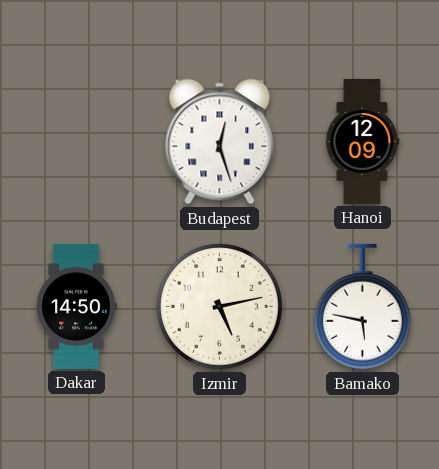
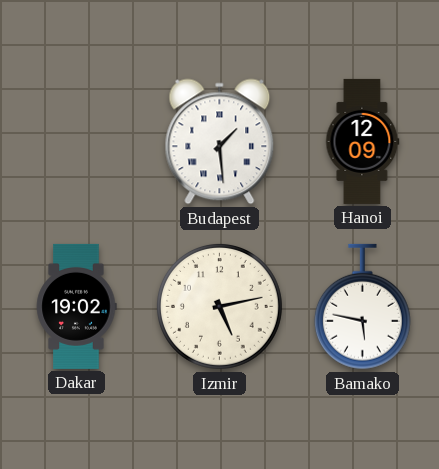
Budapest: 12:27 -> 1:29
Dakar: 14:50 -> 19:02
